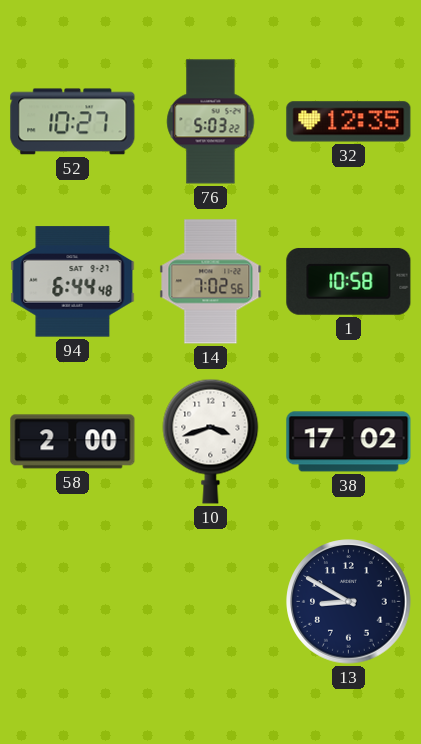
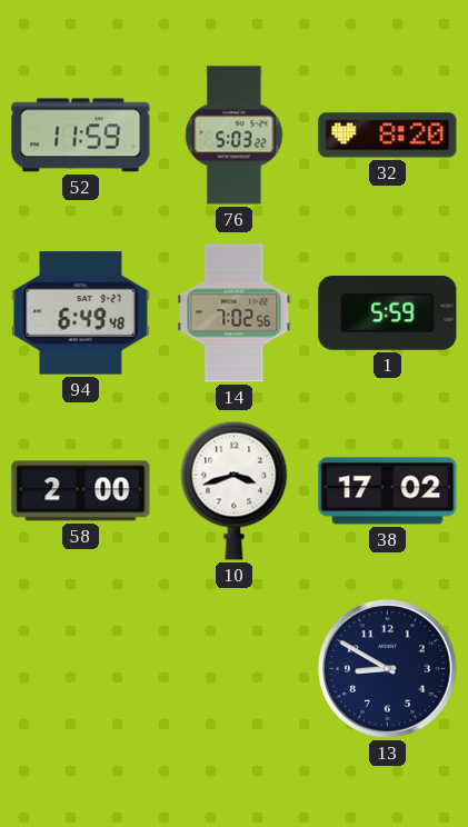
52: 10:27 -> 11:59
32: 12:35 -> 8:20
94: 6:44 -> 6:49
1: 10:58 -> 5:59
